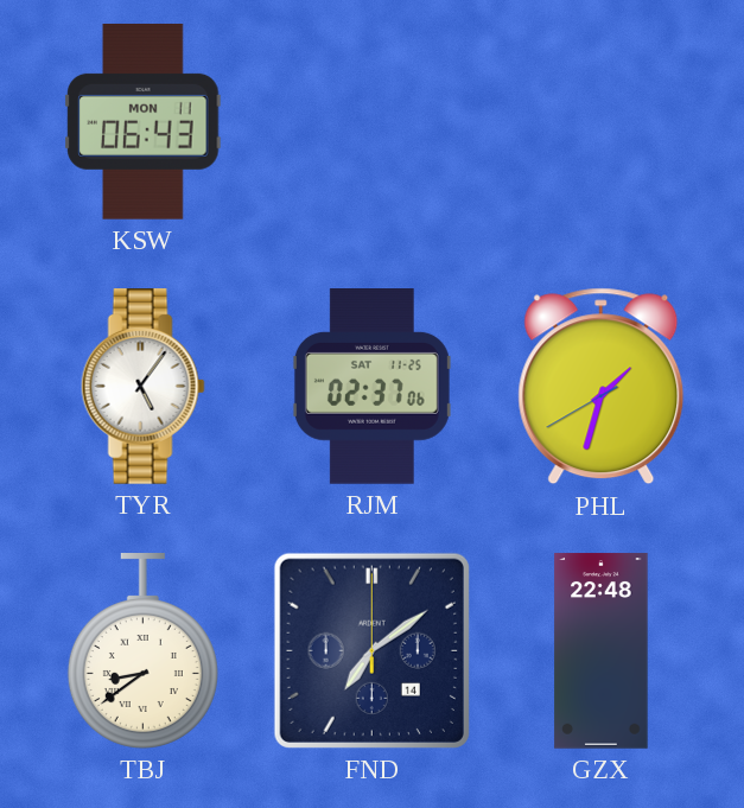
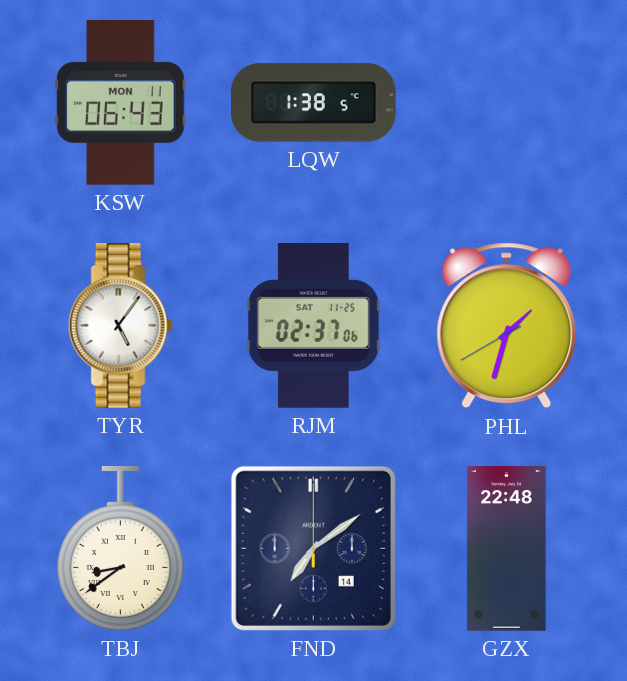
LQW: none -> 1:38
